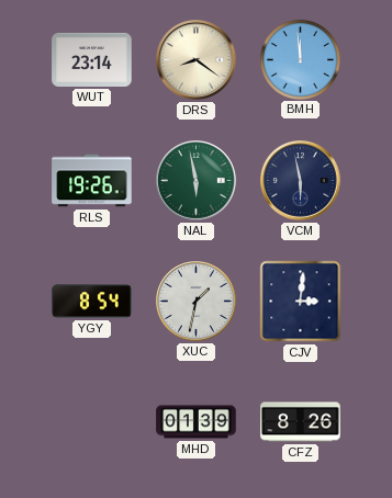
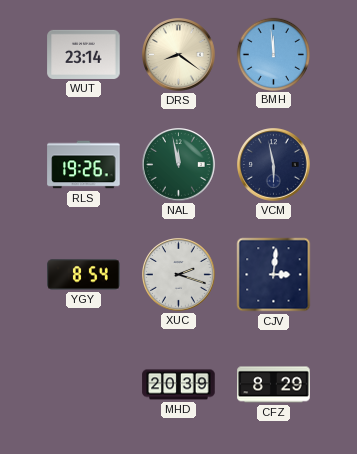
NAL: 5:58 -> 11:58
XUC: 1:32 -> 2:18
MHD: 01:39 -> 20:39
CFZ: 8:26 -> 8:29
